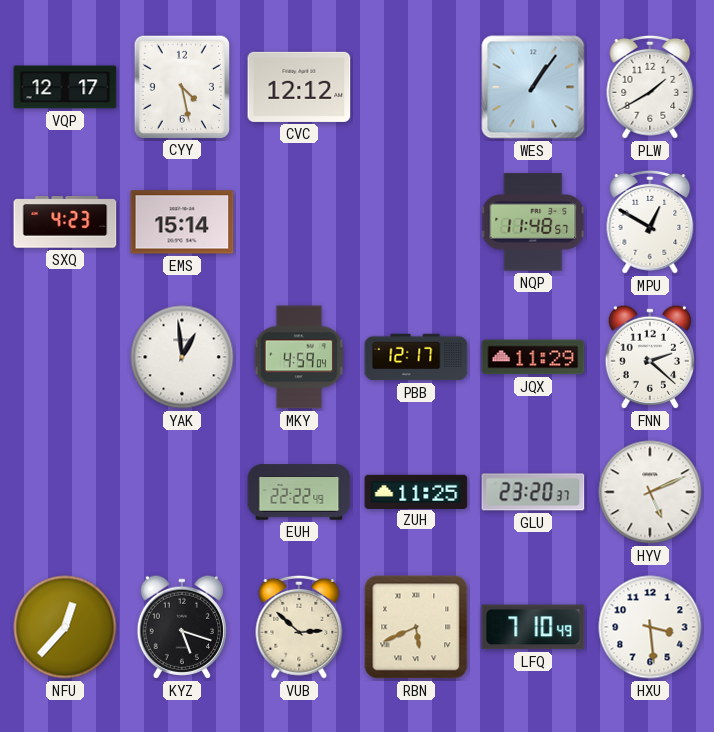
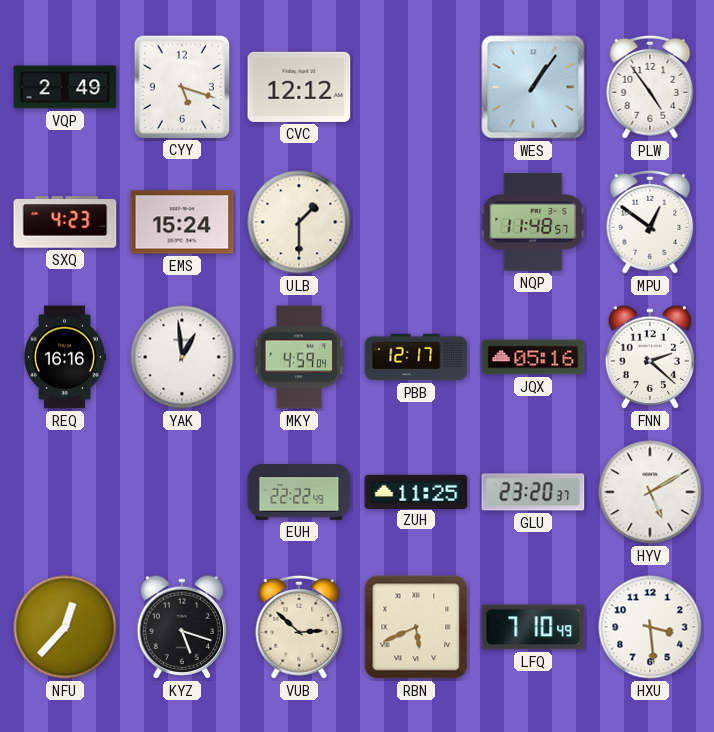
VQP: 12:17 -> 2:49
CYY: 4:28 -> 5:18
PLW: 1:40 -> 4:54
EMS: 15:14 -> 15:24
ULB: none -> 1:30
MPU: 12:50 -> 12:51
REQ: none -> 16:16
JQX: 11:29 -> 05:16
HYV: 5:11 -> 5:10
